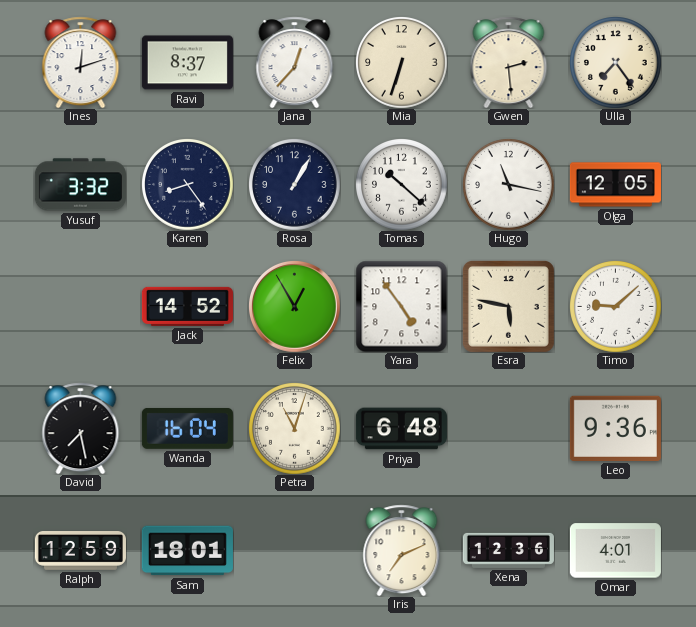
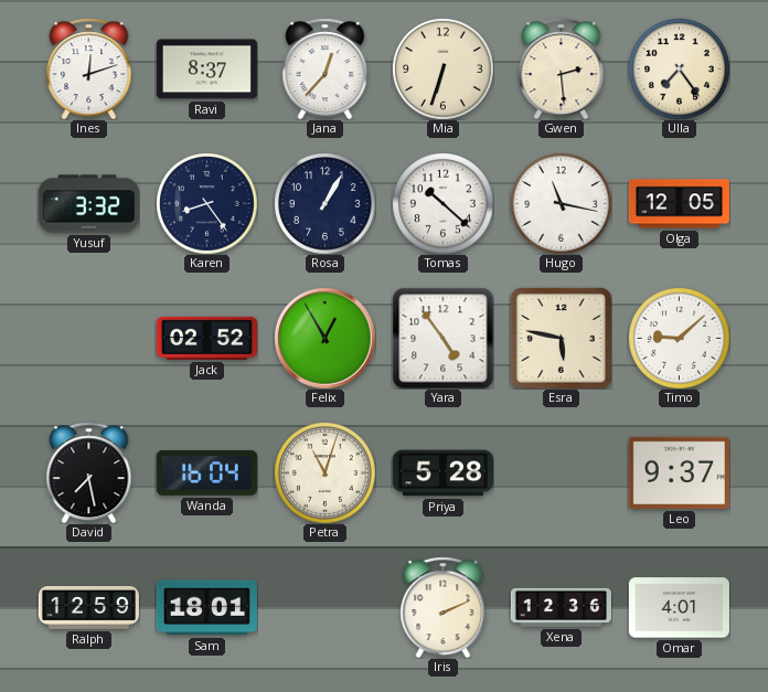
Jack: 14:52 -> 02:52
Priya: 6:48 -> 5:28
Leo: 9:36 -> 9:37
Iris: 7:11 -> 2:11
